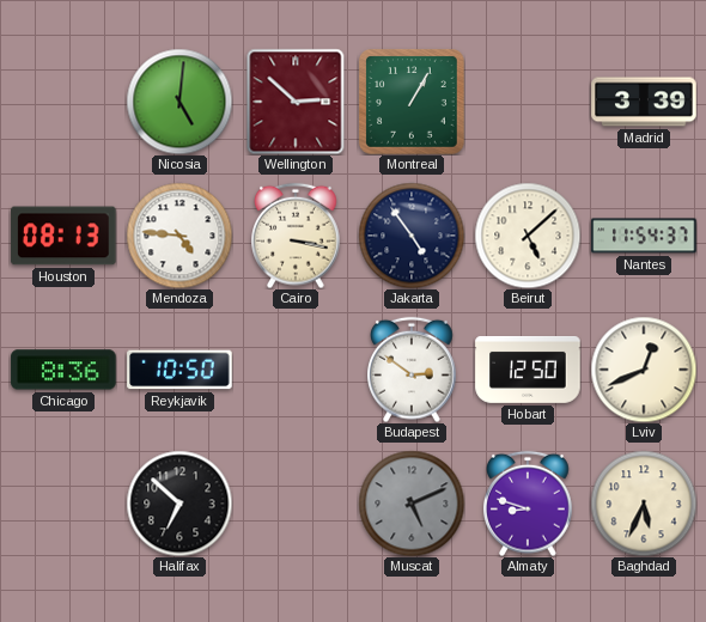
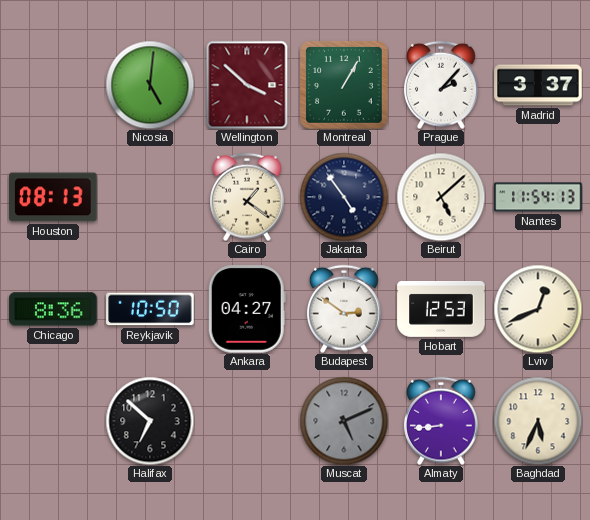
Wellington: 2:52 -> 3:52
Prague: none -> 2:07
Madrid: 3:39 -> 3:37
Mendoza: 4:46 -> none
Cairo: 3:17 -> 1:21
Nantes: 11:54:37 -> 11:54:13
Ankara: none -> 04:27
Hobart: 12:50 -> 12:53
Almaty: 8:48 -> 8:44
